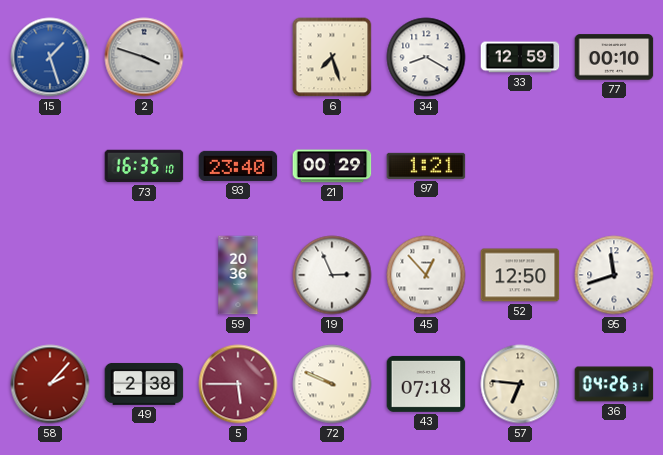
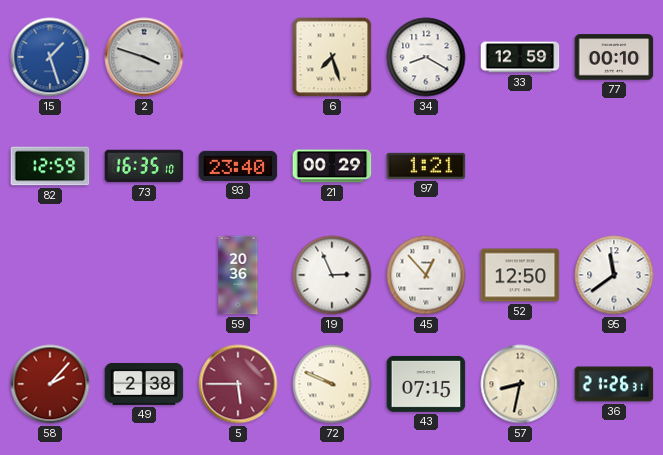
82: none -> 12:59
95: 11:42 -> 11:39
43: 07:18 -> 07:15
57: 6:46 -> 8:32
36: 04:26 -> 21:26
